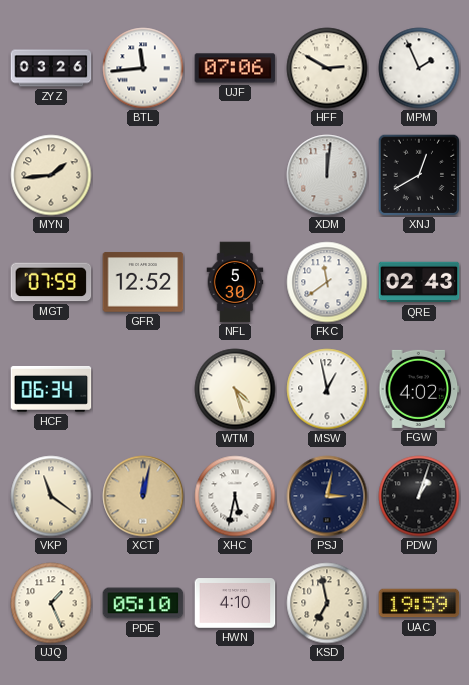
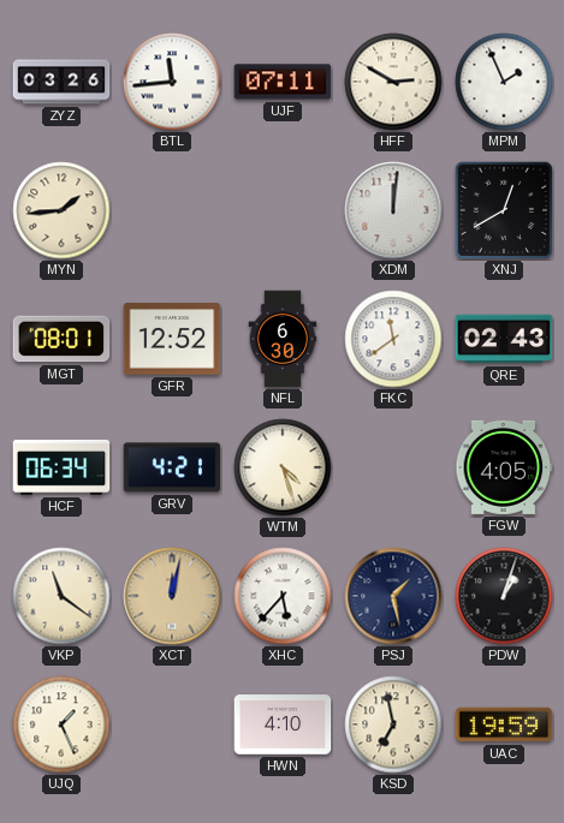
UJF: 07:06 -> 07:11
MGT: 07:59 -> 08:01
NFL: 5:30 -> 6:30
GRV: none -> 4:21
MSW: 12:58 -> none
FGW: 4:02 -> 4:05
XHC: 5:32 -> 5:37
PSJ: 3:02 -> 1:28
PDE: 05:10 -> none
